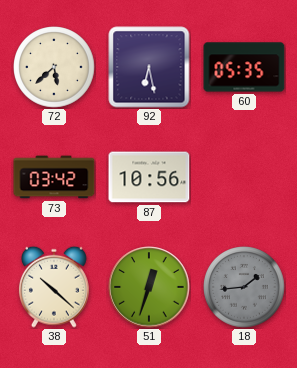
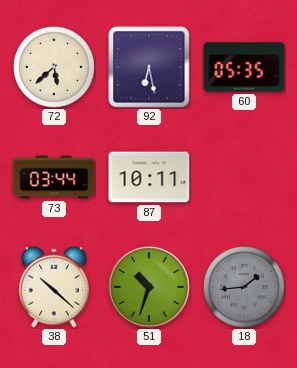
73: 03:42 -> 03:44
87: 10:56 -> 10:11
51: 12:33 -> 10:33
